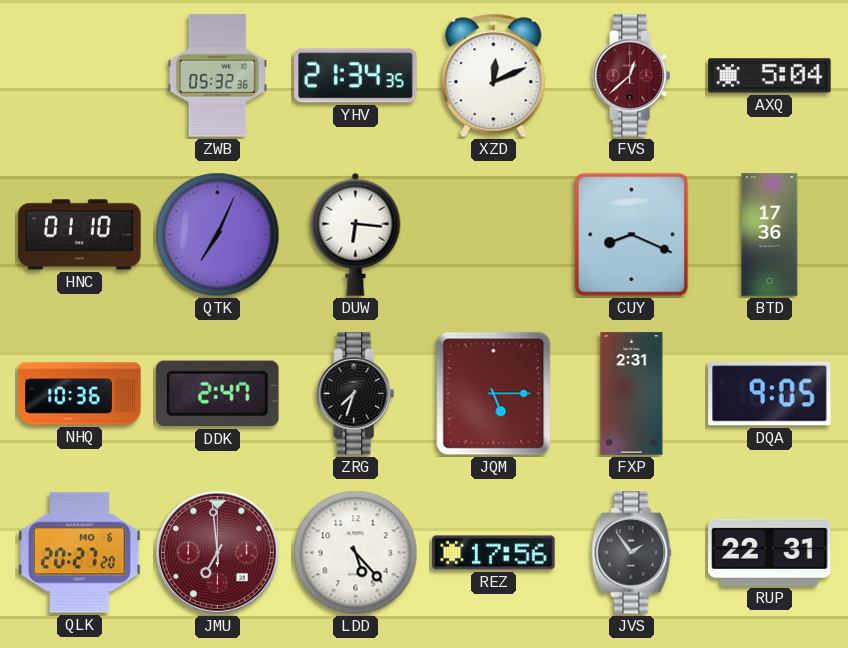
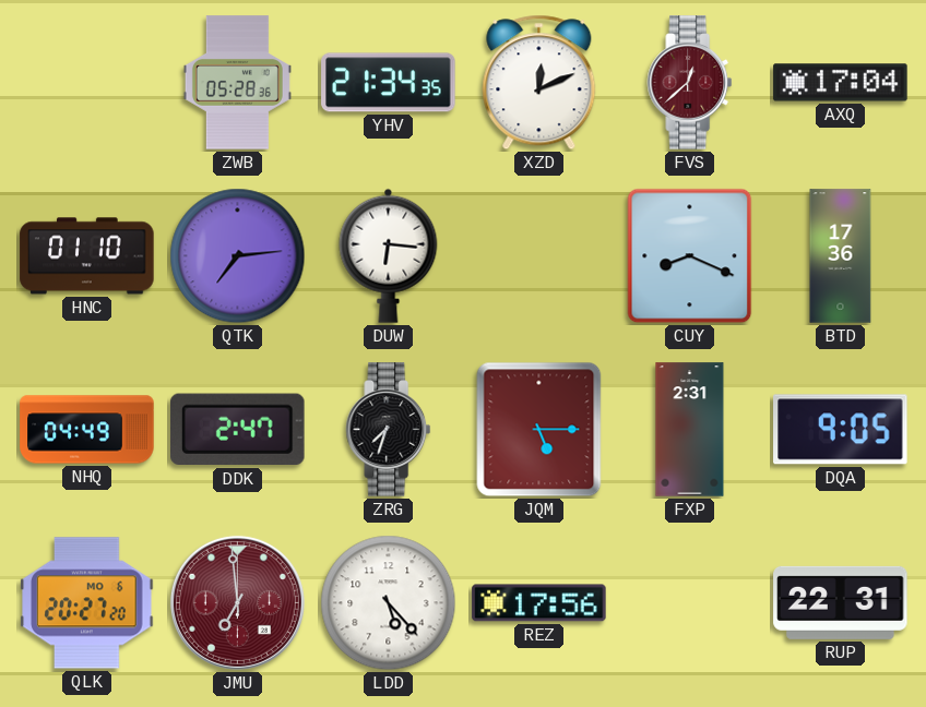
ZWB: 05:32 -> 05:28
AXQ: 5:04 -> 17:04
QTK: 7:04 -> 7:14
NHQ: 10:36 -> 04:49
JVS: 1:54 -> none
